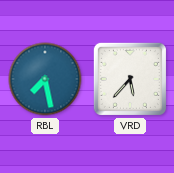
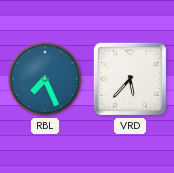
RBL: 7:28 -> 7:26
